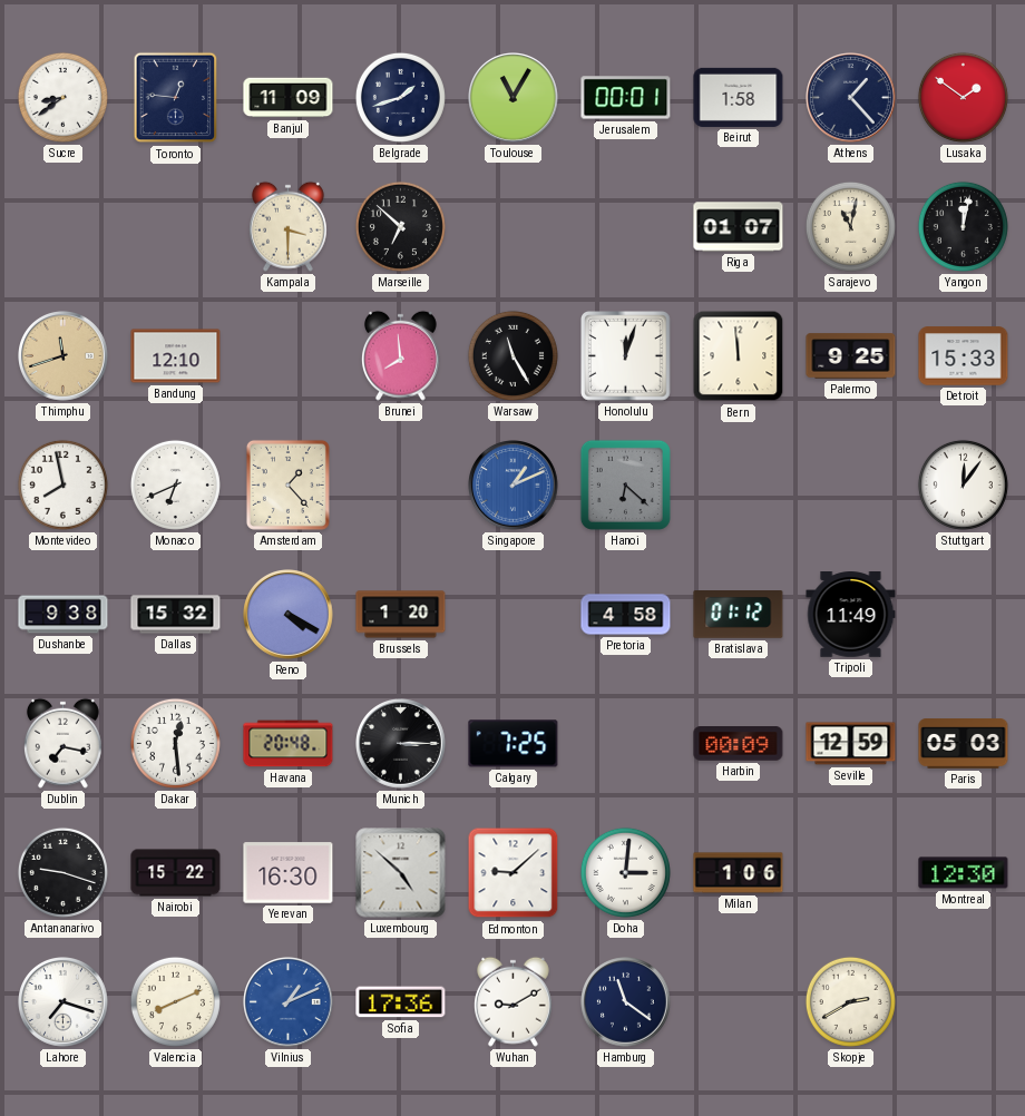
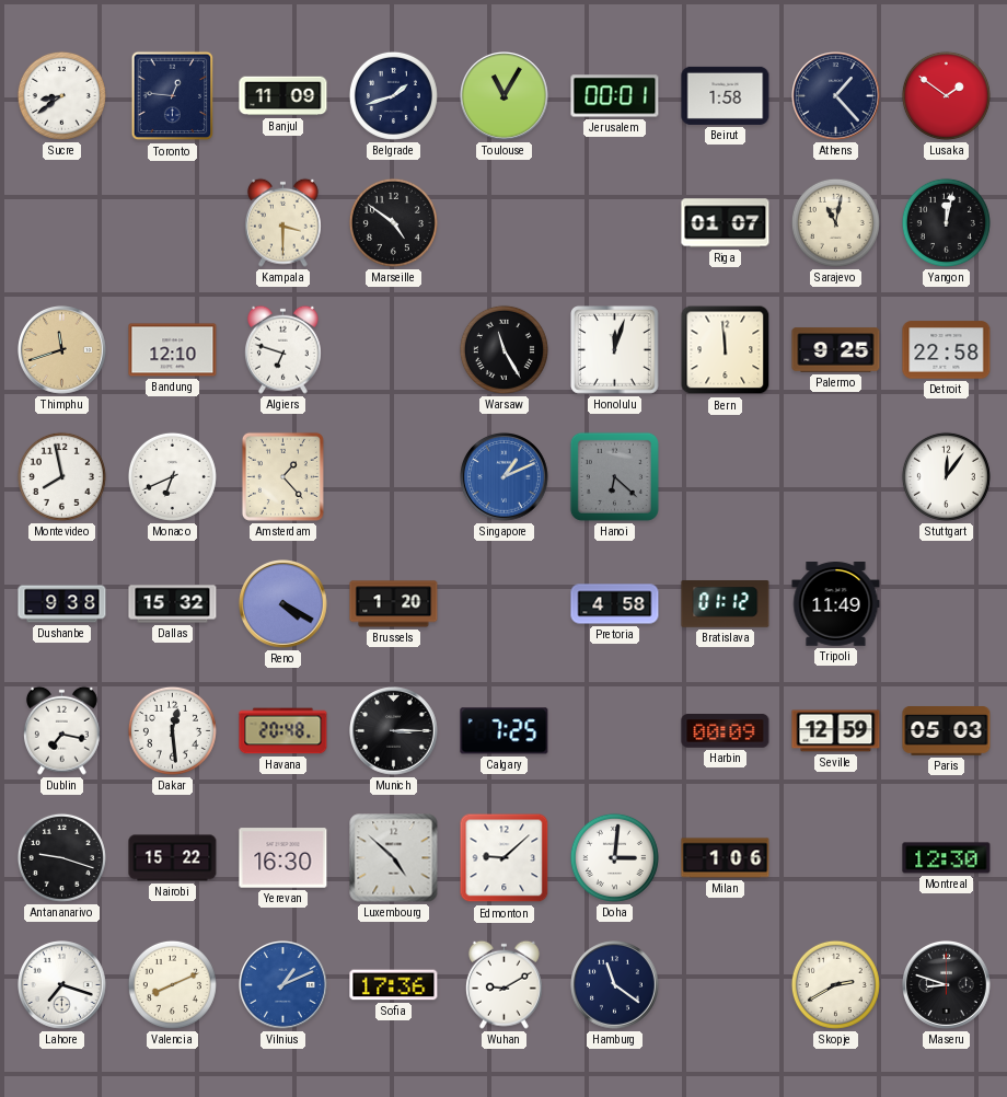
Marseille: 6:52 -> 4:51
Algiers: none -> 6:48
Brunei: 7:59 -> none
Detroit: 15:33 -> 22:58
Maseru: none -> 8:48
